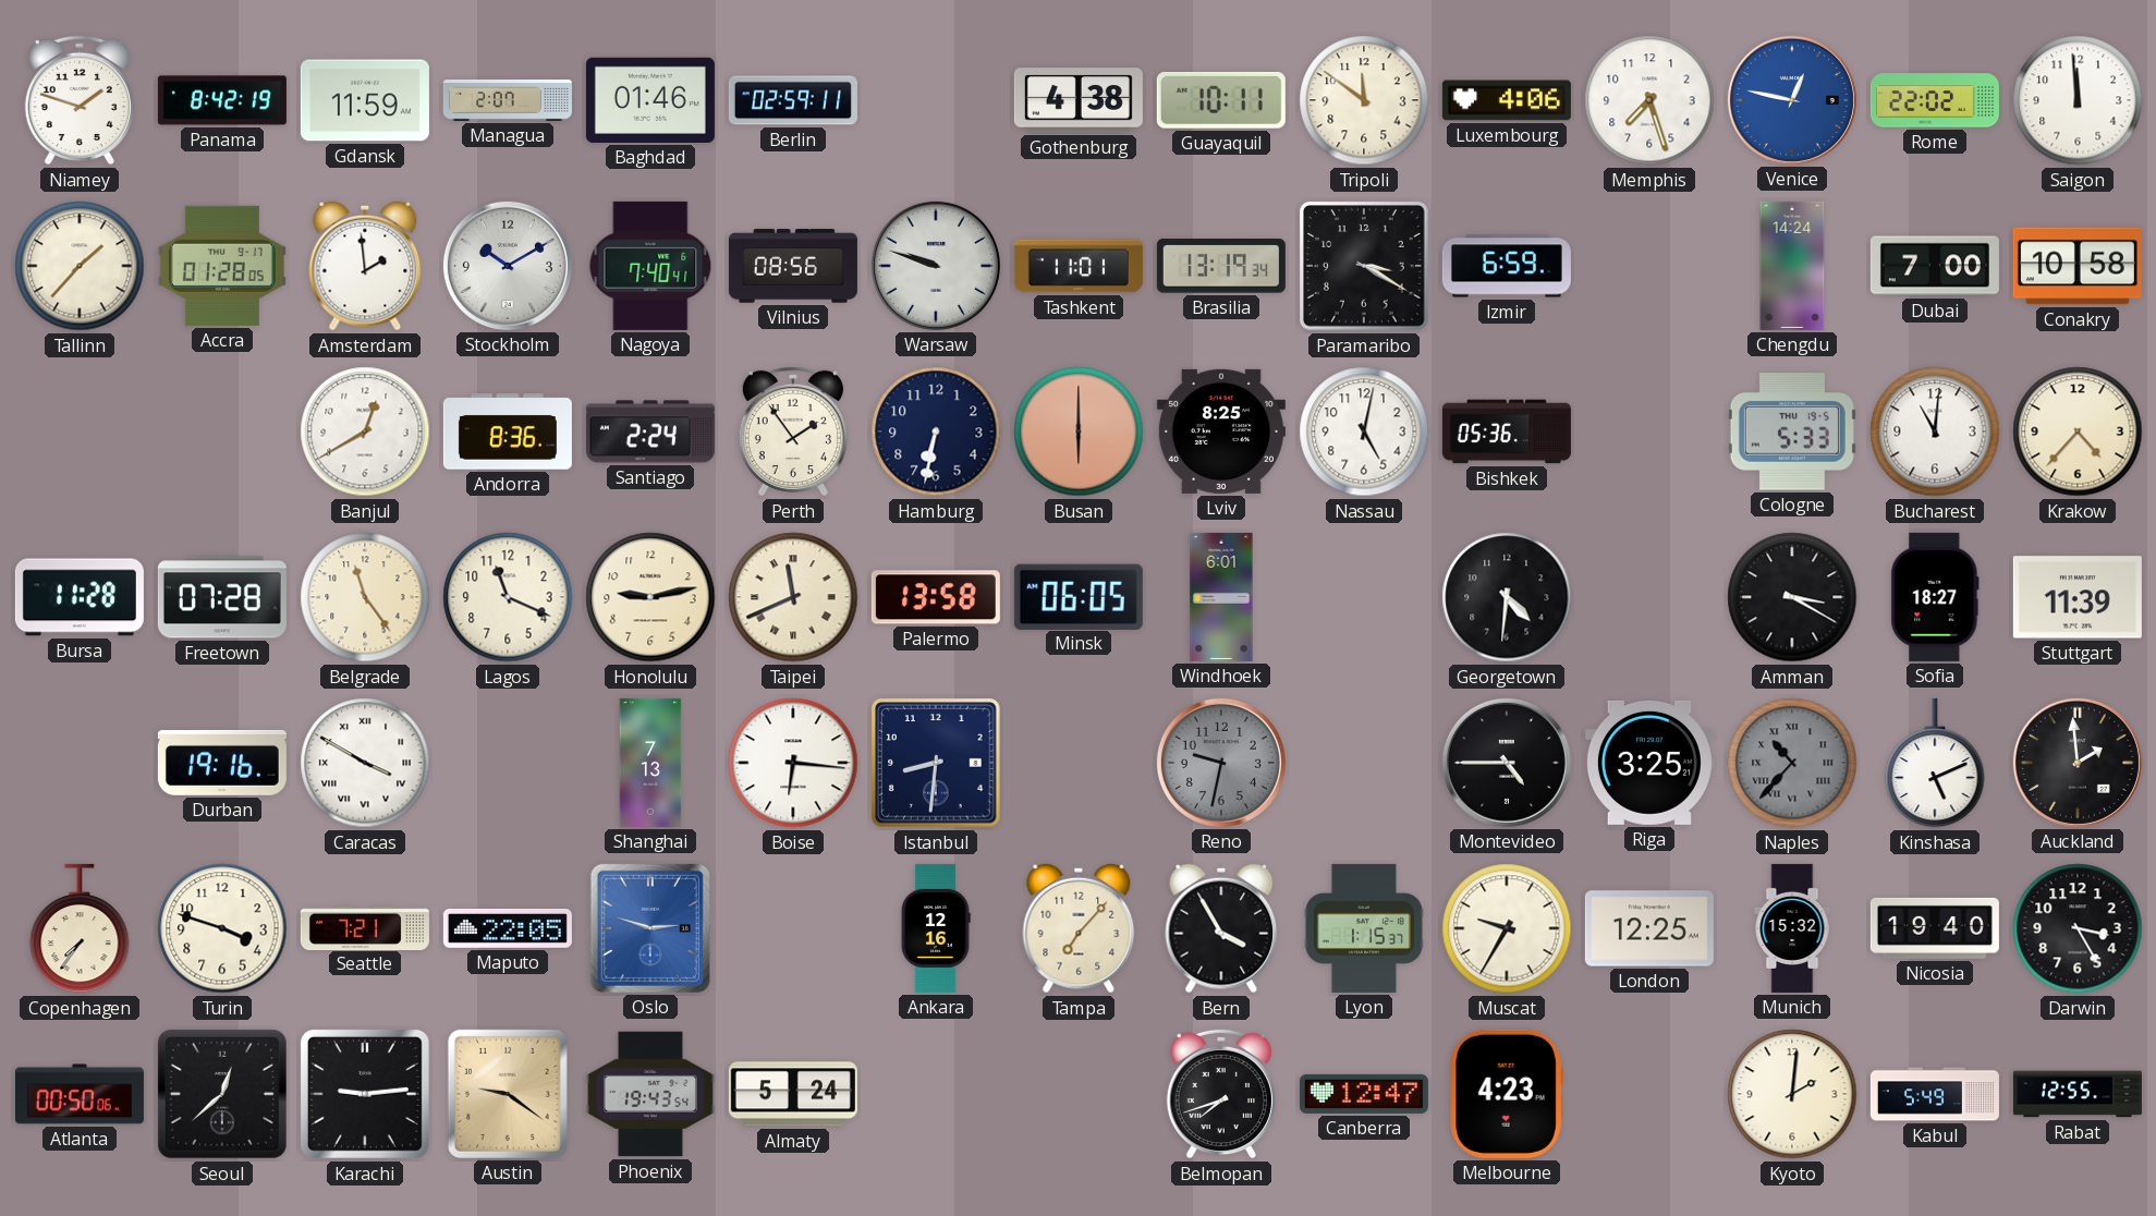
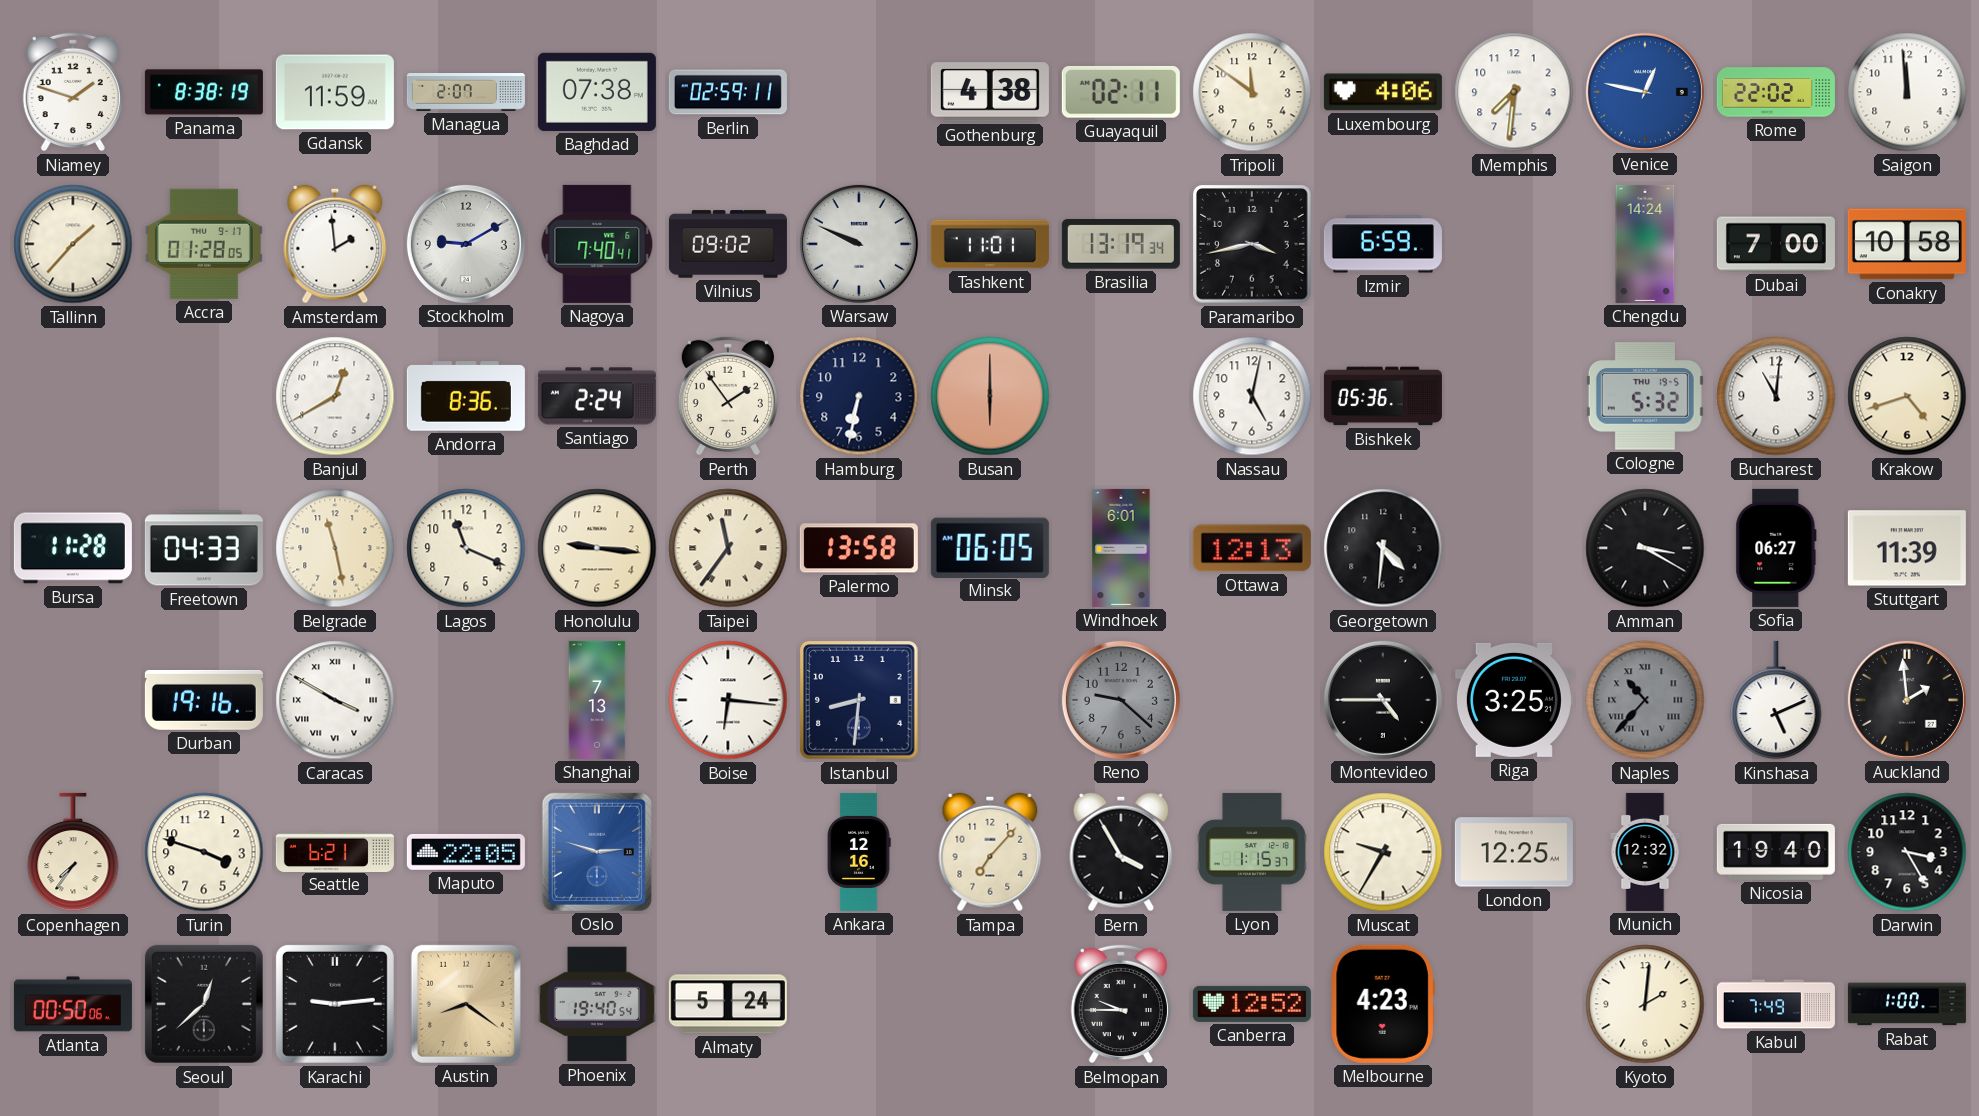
Panama: 8:42 -> 8:38
Baghdad: 01:46 -> 07:38
Guayaquil: 10:11 -> 02:11
Memphis: 7:27 -> 7:31
Stockholm: 10:10 -> 9:10
Vilnius: 08:56 -> 09:02
Warsaw: 9:48 -> 9:49
Paramaribo: 3:20 -> 3:43
Lviv: 8:25 -> none
Cologne: 5:33 -> 5:32
Krakow: 4:37 -> 4:42
Freetown: 07:28 -> 04:33
Belgrade: 11:24 -> 11:28
Honolulu: 9:13 -> 9:16
Taipei: 11:41 -> 11:36
Ottawa: none -> 12:13
Sofia: 18:27 -> 06:27
Reno: 9:32 -> 9:22
Seattle: 7:21 -> 6:21
Munich: 15:32 -> 12:32
Austin: 9:21 -> 8:21
Phoenix: 19:43 -> 19:40
Belmopan: 7:42 -> 9:45
Canberra: 12:47 -> 12:52
Kabul: 5:49 -> 7:49
Rabat: 12:55 -> 1:00
